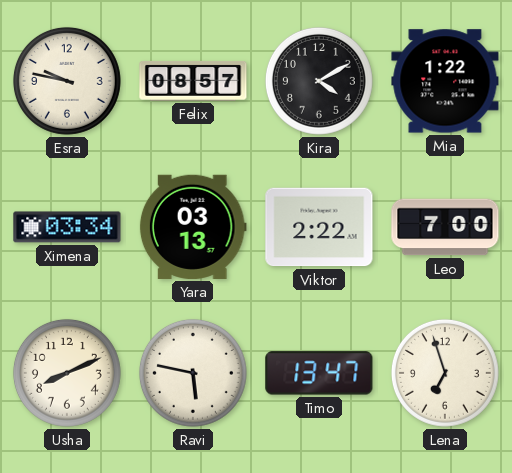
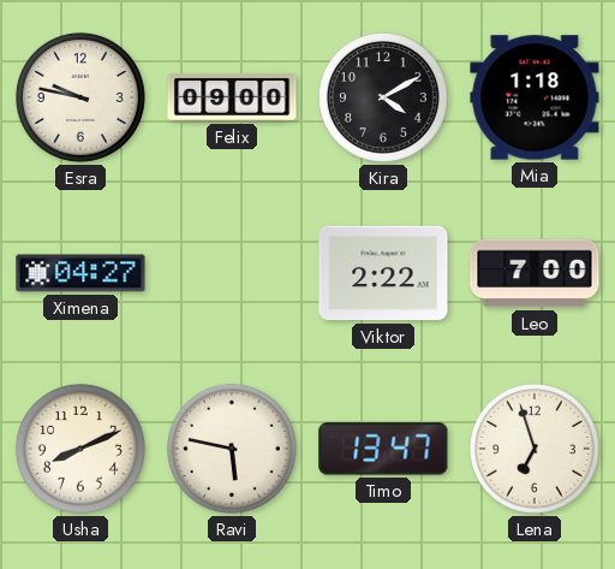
Felix: 08:57 -> 09:00
Mia: 1:22 -> 1:18
Ximena: 03:34 -> 04:27
Yara: 03:13 -> none
